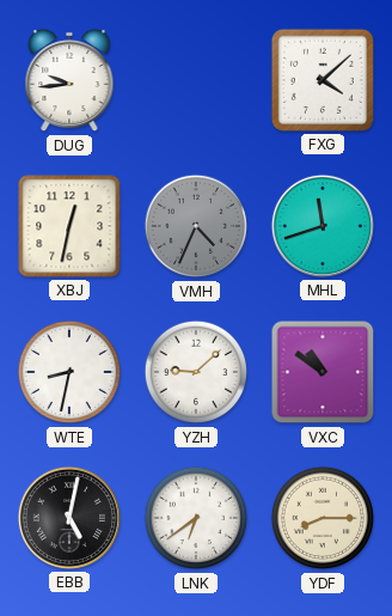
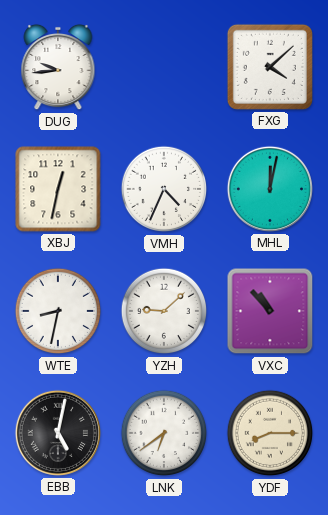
VMH dial: grey -> white
MHL: 11:42 -> 12:02
VXC: 10:51 -> 10:53
